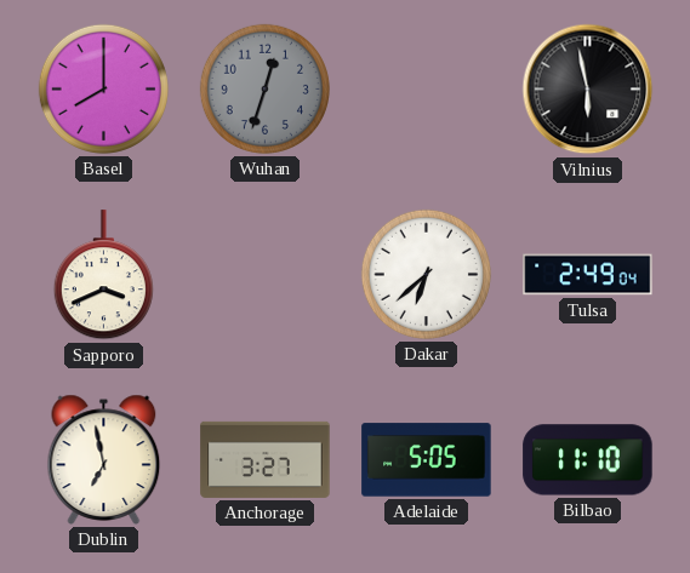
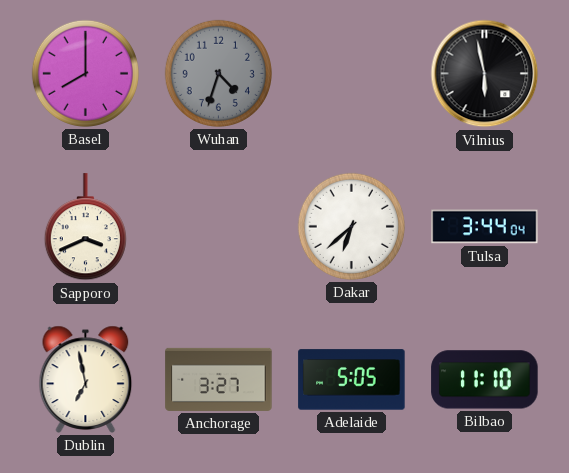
Wuhan: 12:33 -> 4:33
Tulsa: 2:49 -> 3:44
